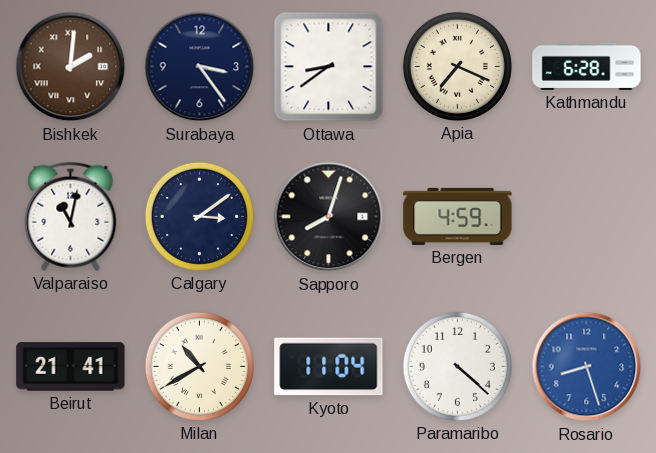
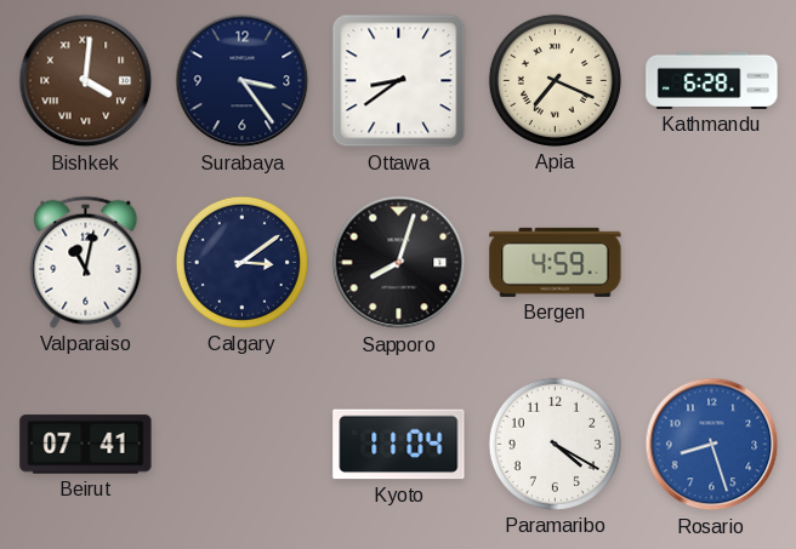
Bishkek: 2:01 -> 4:01
Beirut: 21:41 -> 07:41
Milan: 10:40 -> none
Paramaribo: 4:22 -> 4:20
